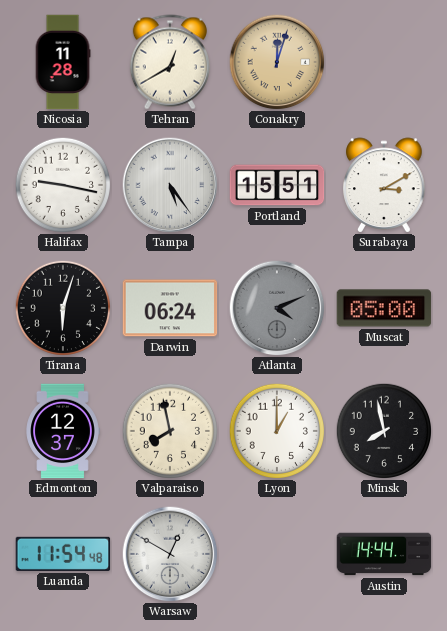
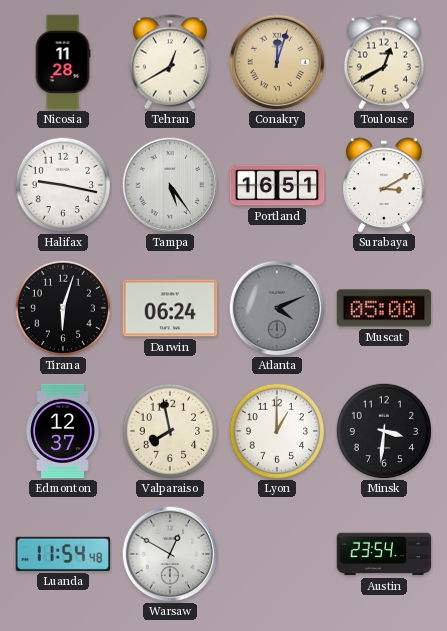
Toulouse: none -> 12:40
Portland: 15:51 -> 16:51
Minsk: 7:58 -> 3:31
Austin: 14:44 -> 23:54
